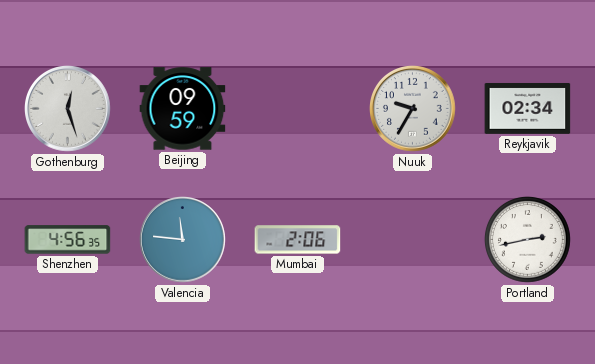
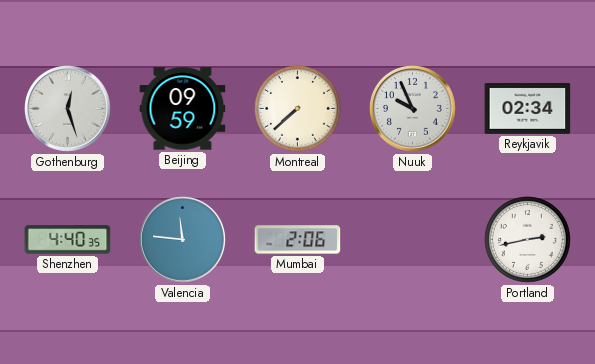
Montreal: none -> 7:38
Nuuk: 9:35 -> 9:56
Shenzhen: 4:56 -> 4:40
